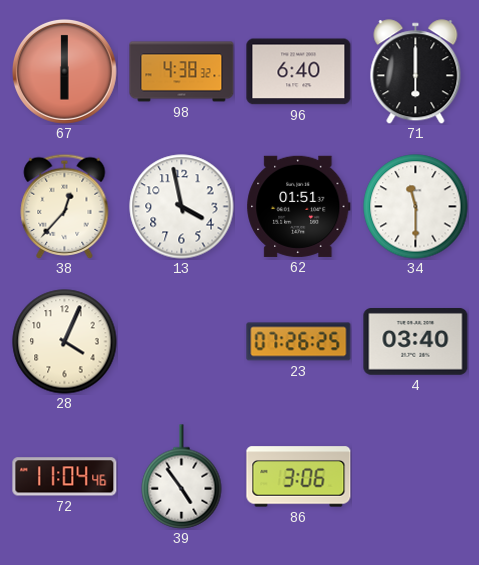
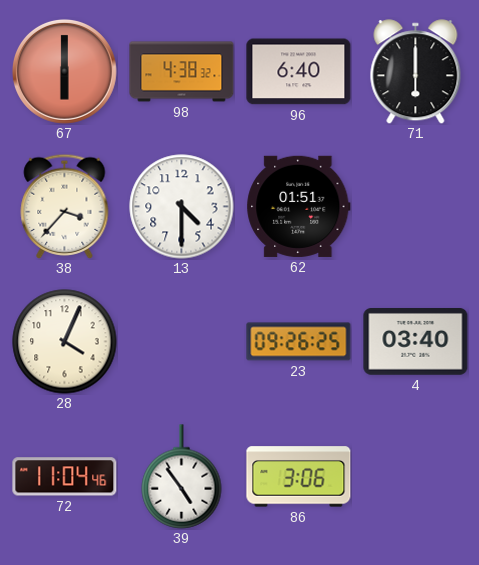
38: 12:37 -> 3:37
13: 3:58 -> 4:30
34: 11:30 -> none
23: 07:26 -> 09:26
